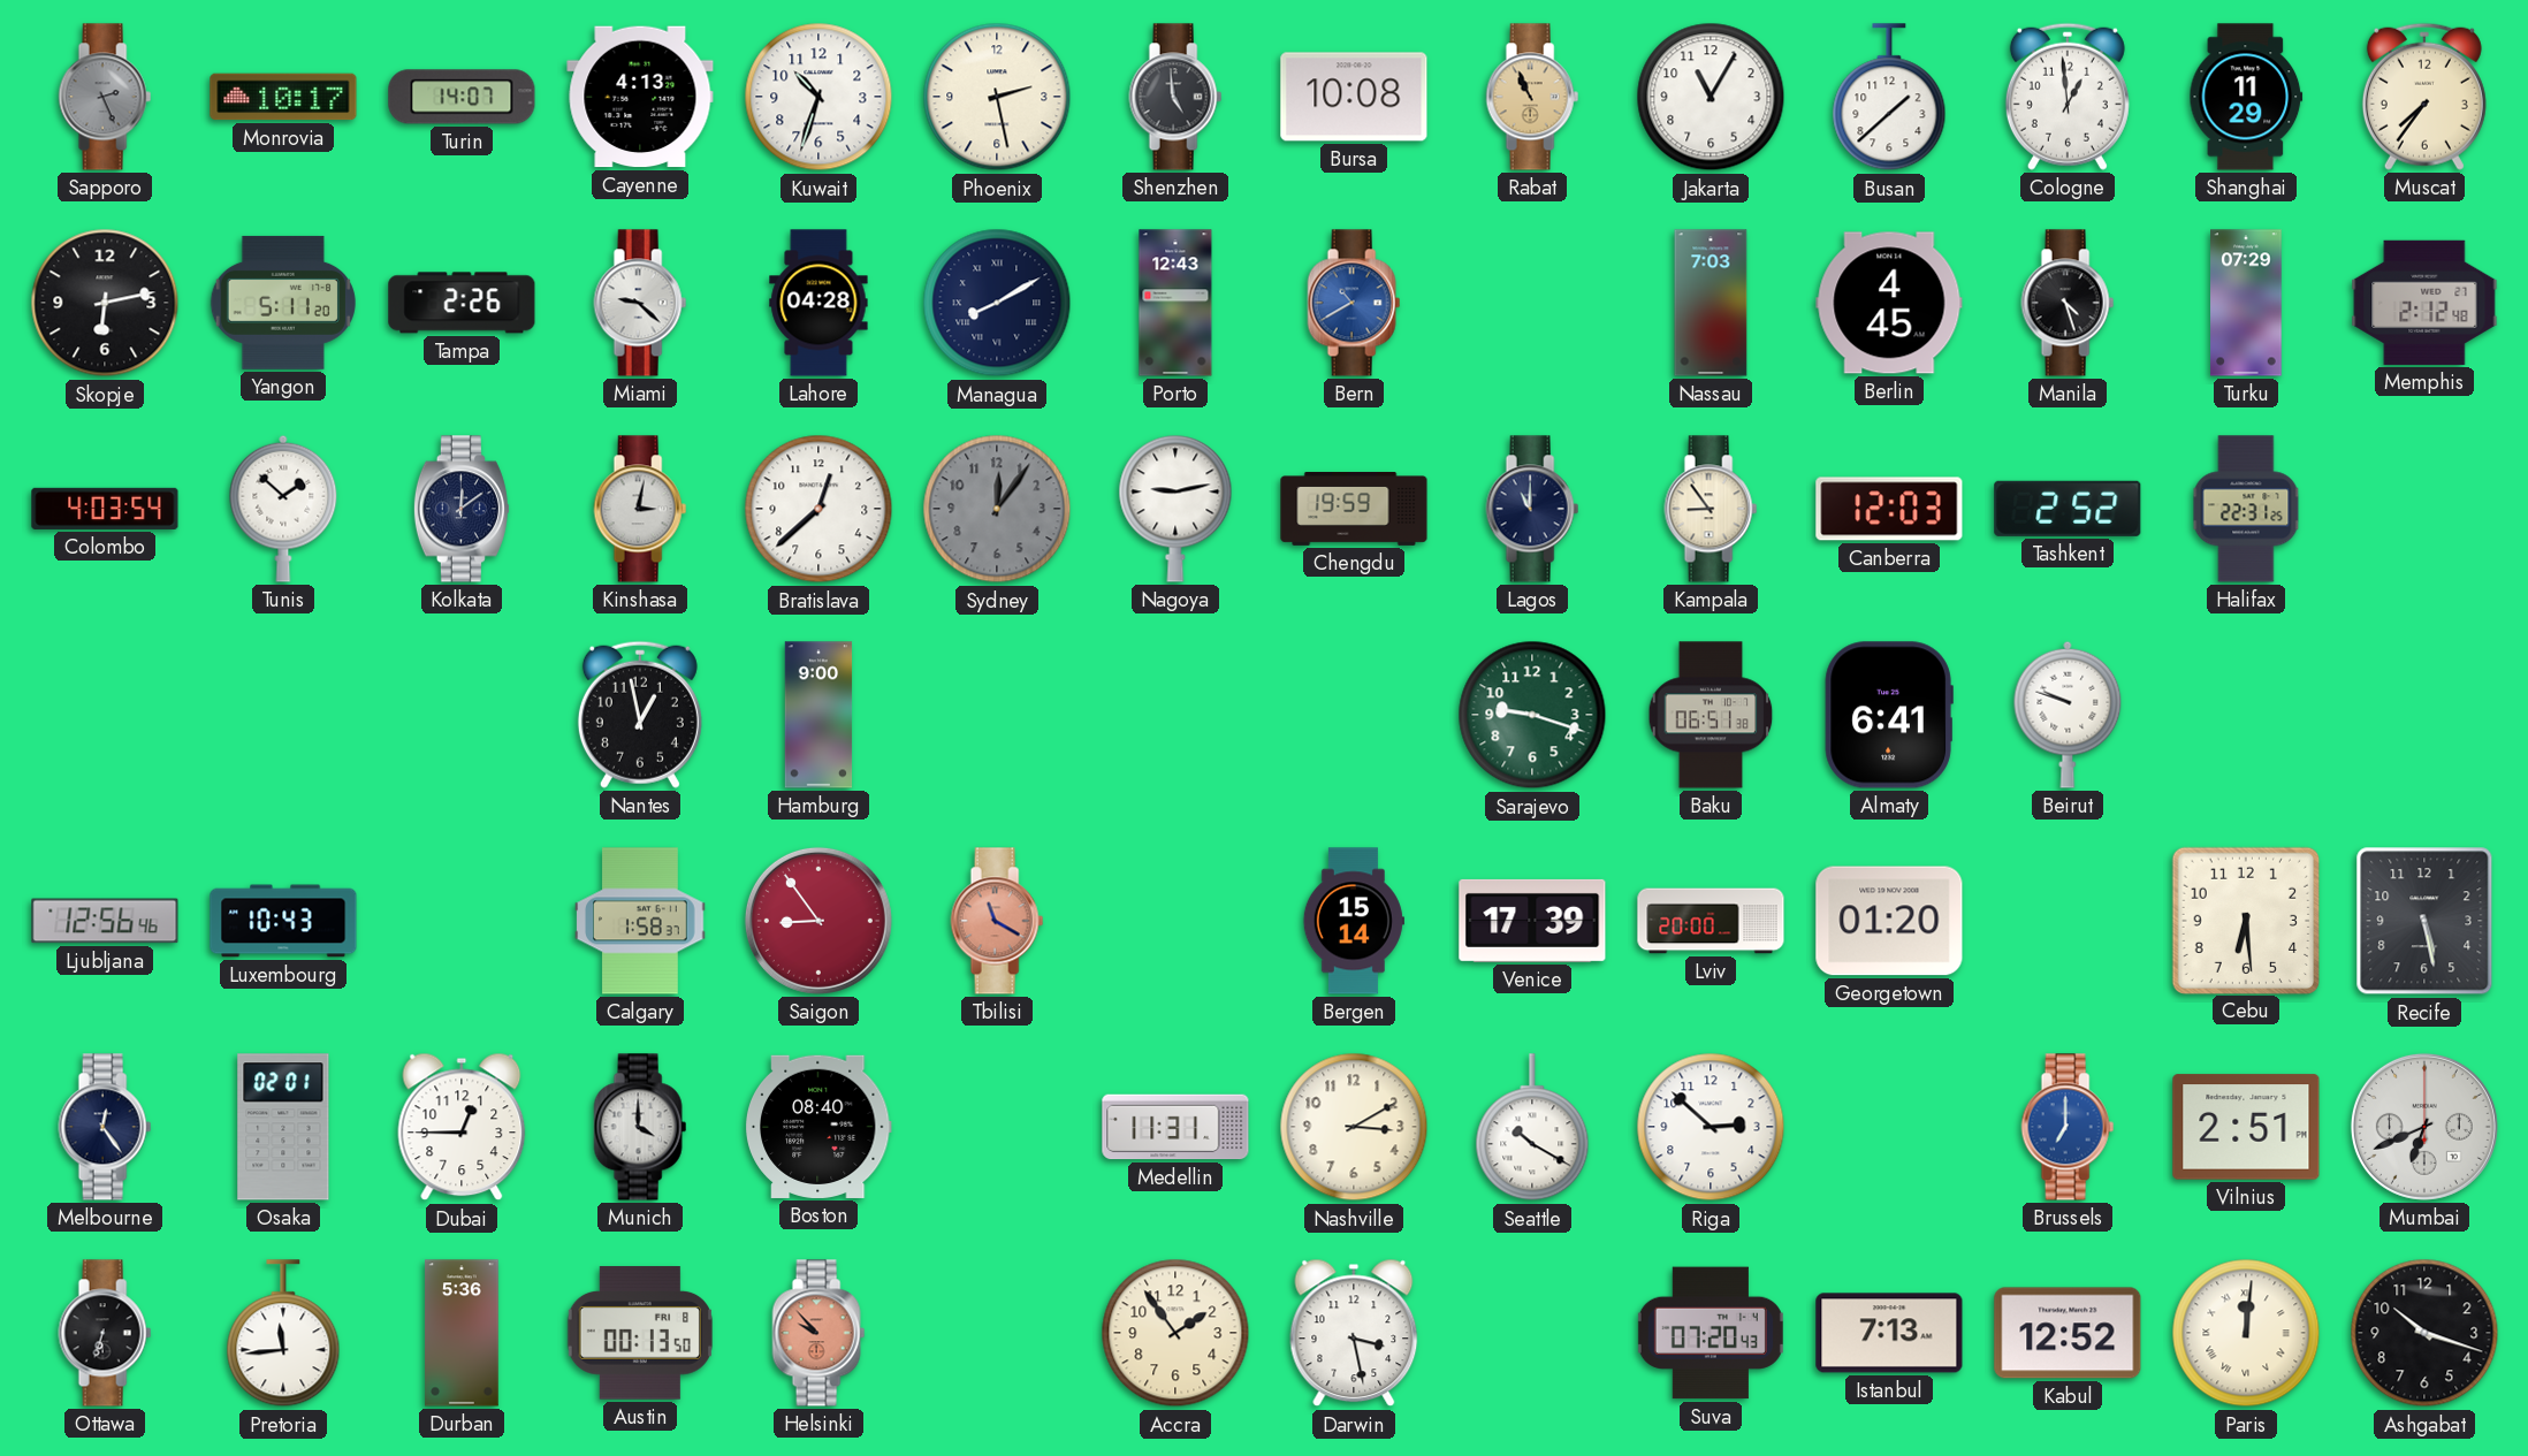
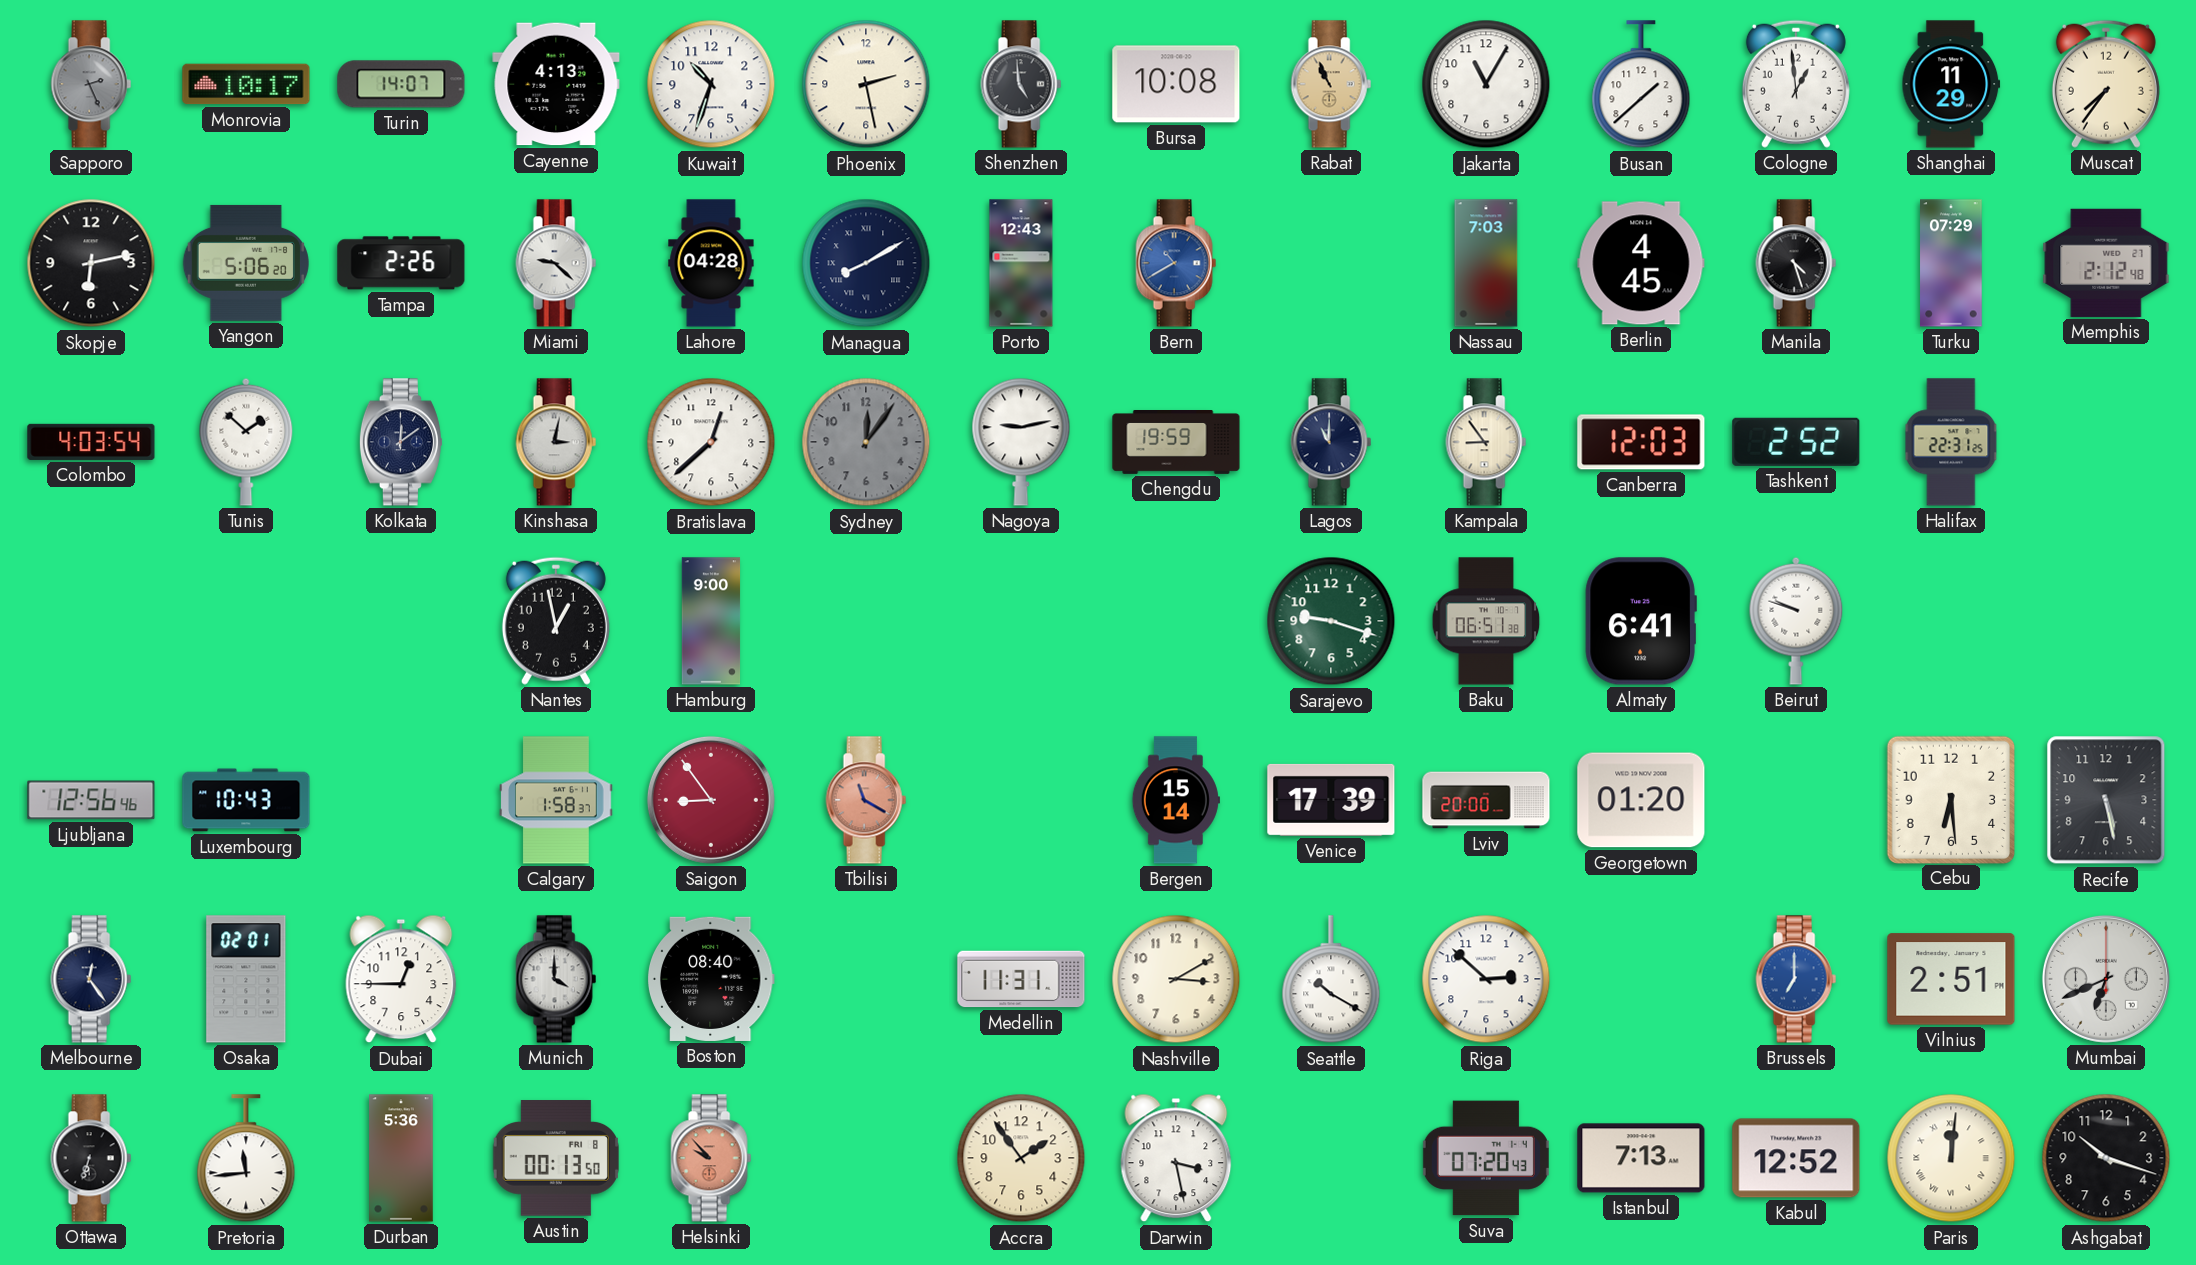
Yangon: 5:11 -> 5:06
